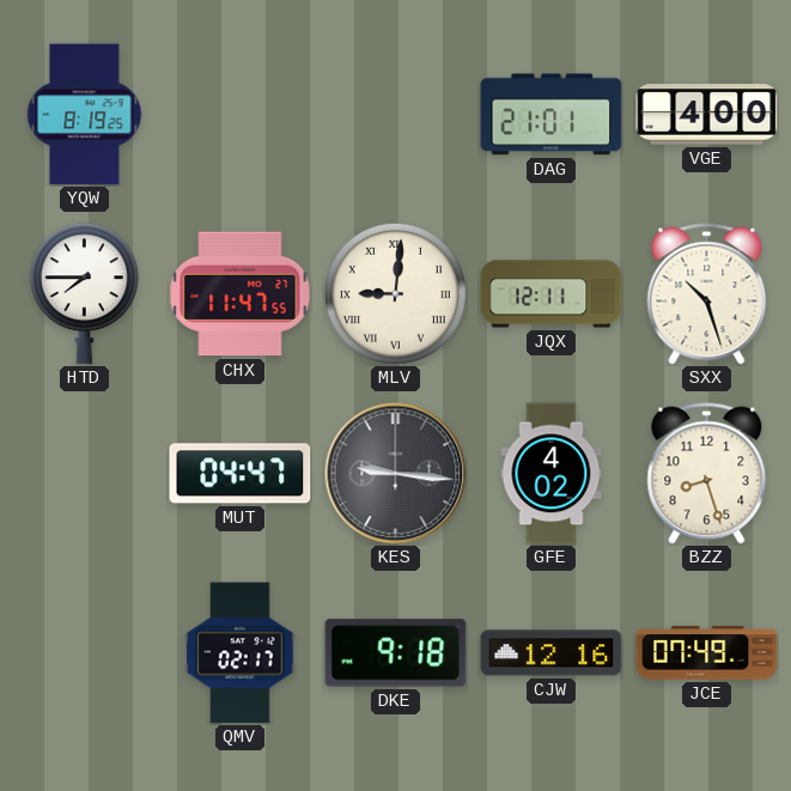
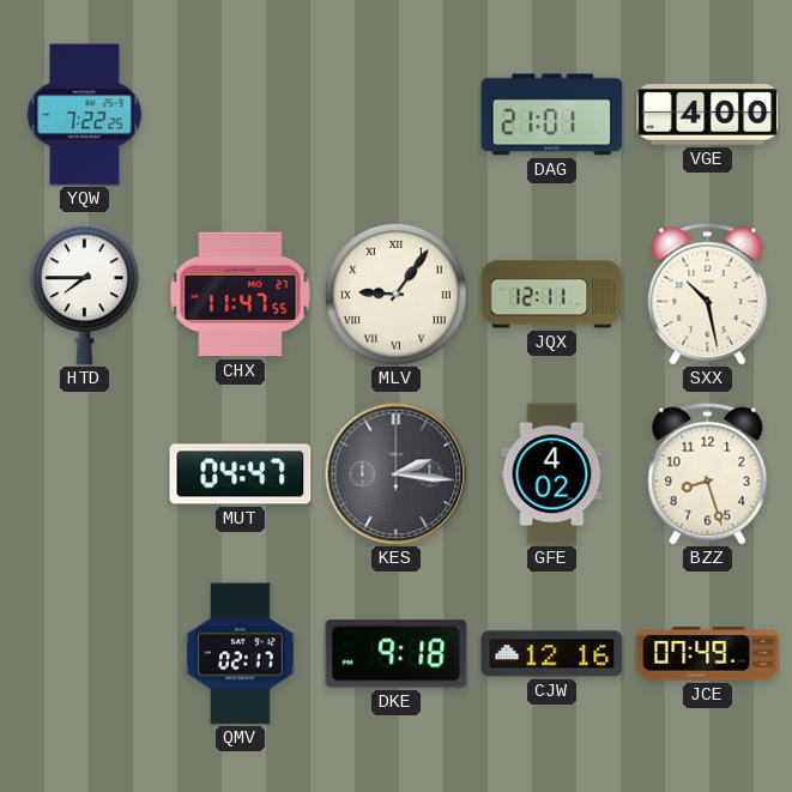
YQW: 8:19 -> 7:22
MLV: 9:01 -> 9:06
SXX: 10:27 -> 10:28
KES: 9:16 -> 2:16
